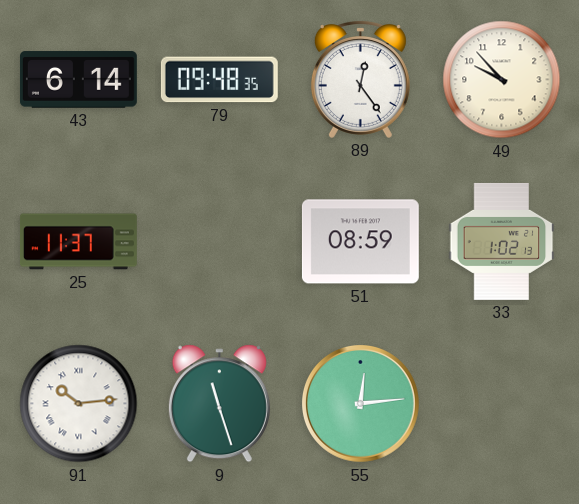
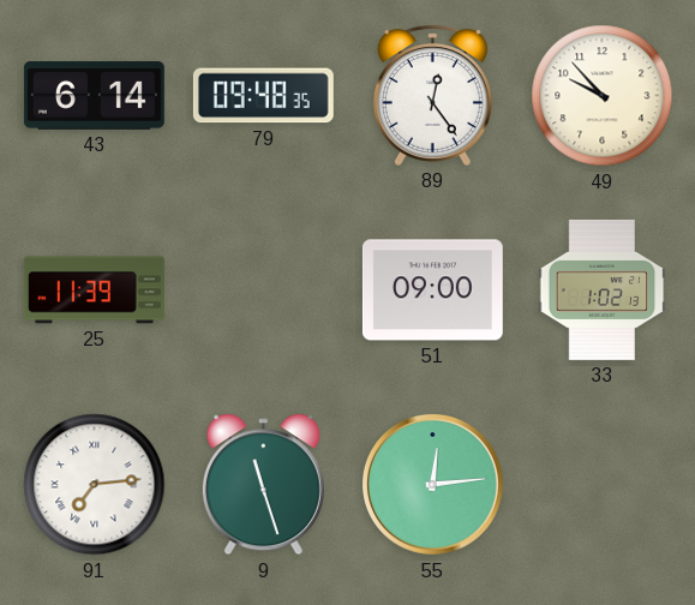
25: 11:37 -> 11:39
51: 08:59 -> 09:00
91: 10:14 -> 7:14
